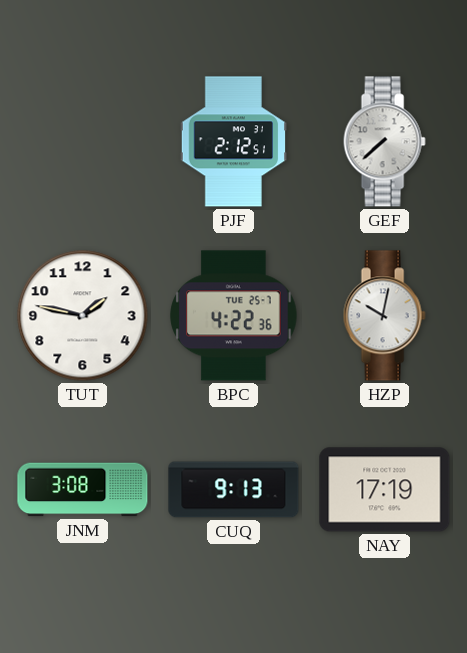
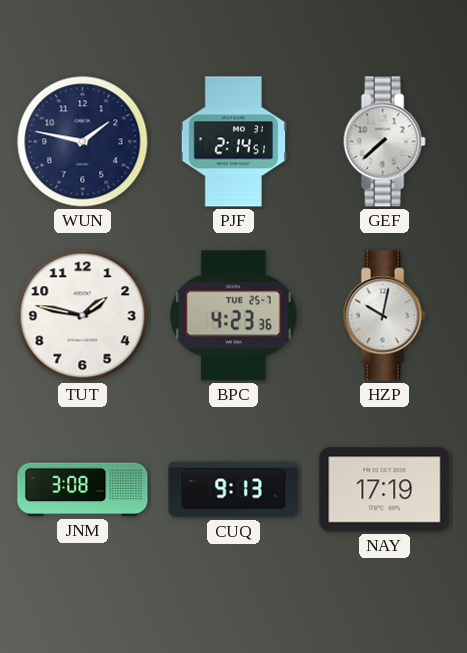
WUN: none -> 1:47
PJF: 2:12 -> 2:14
BPC: 4:22 -> 4:23
